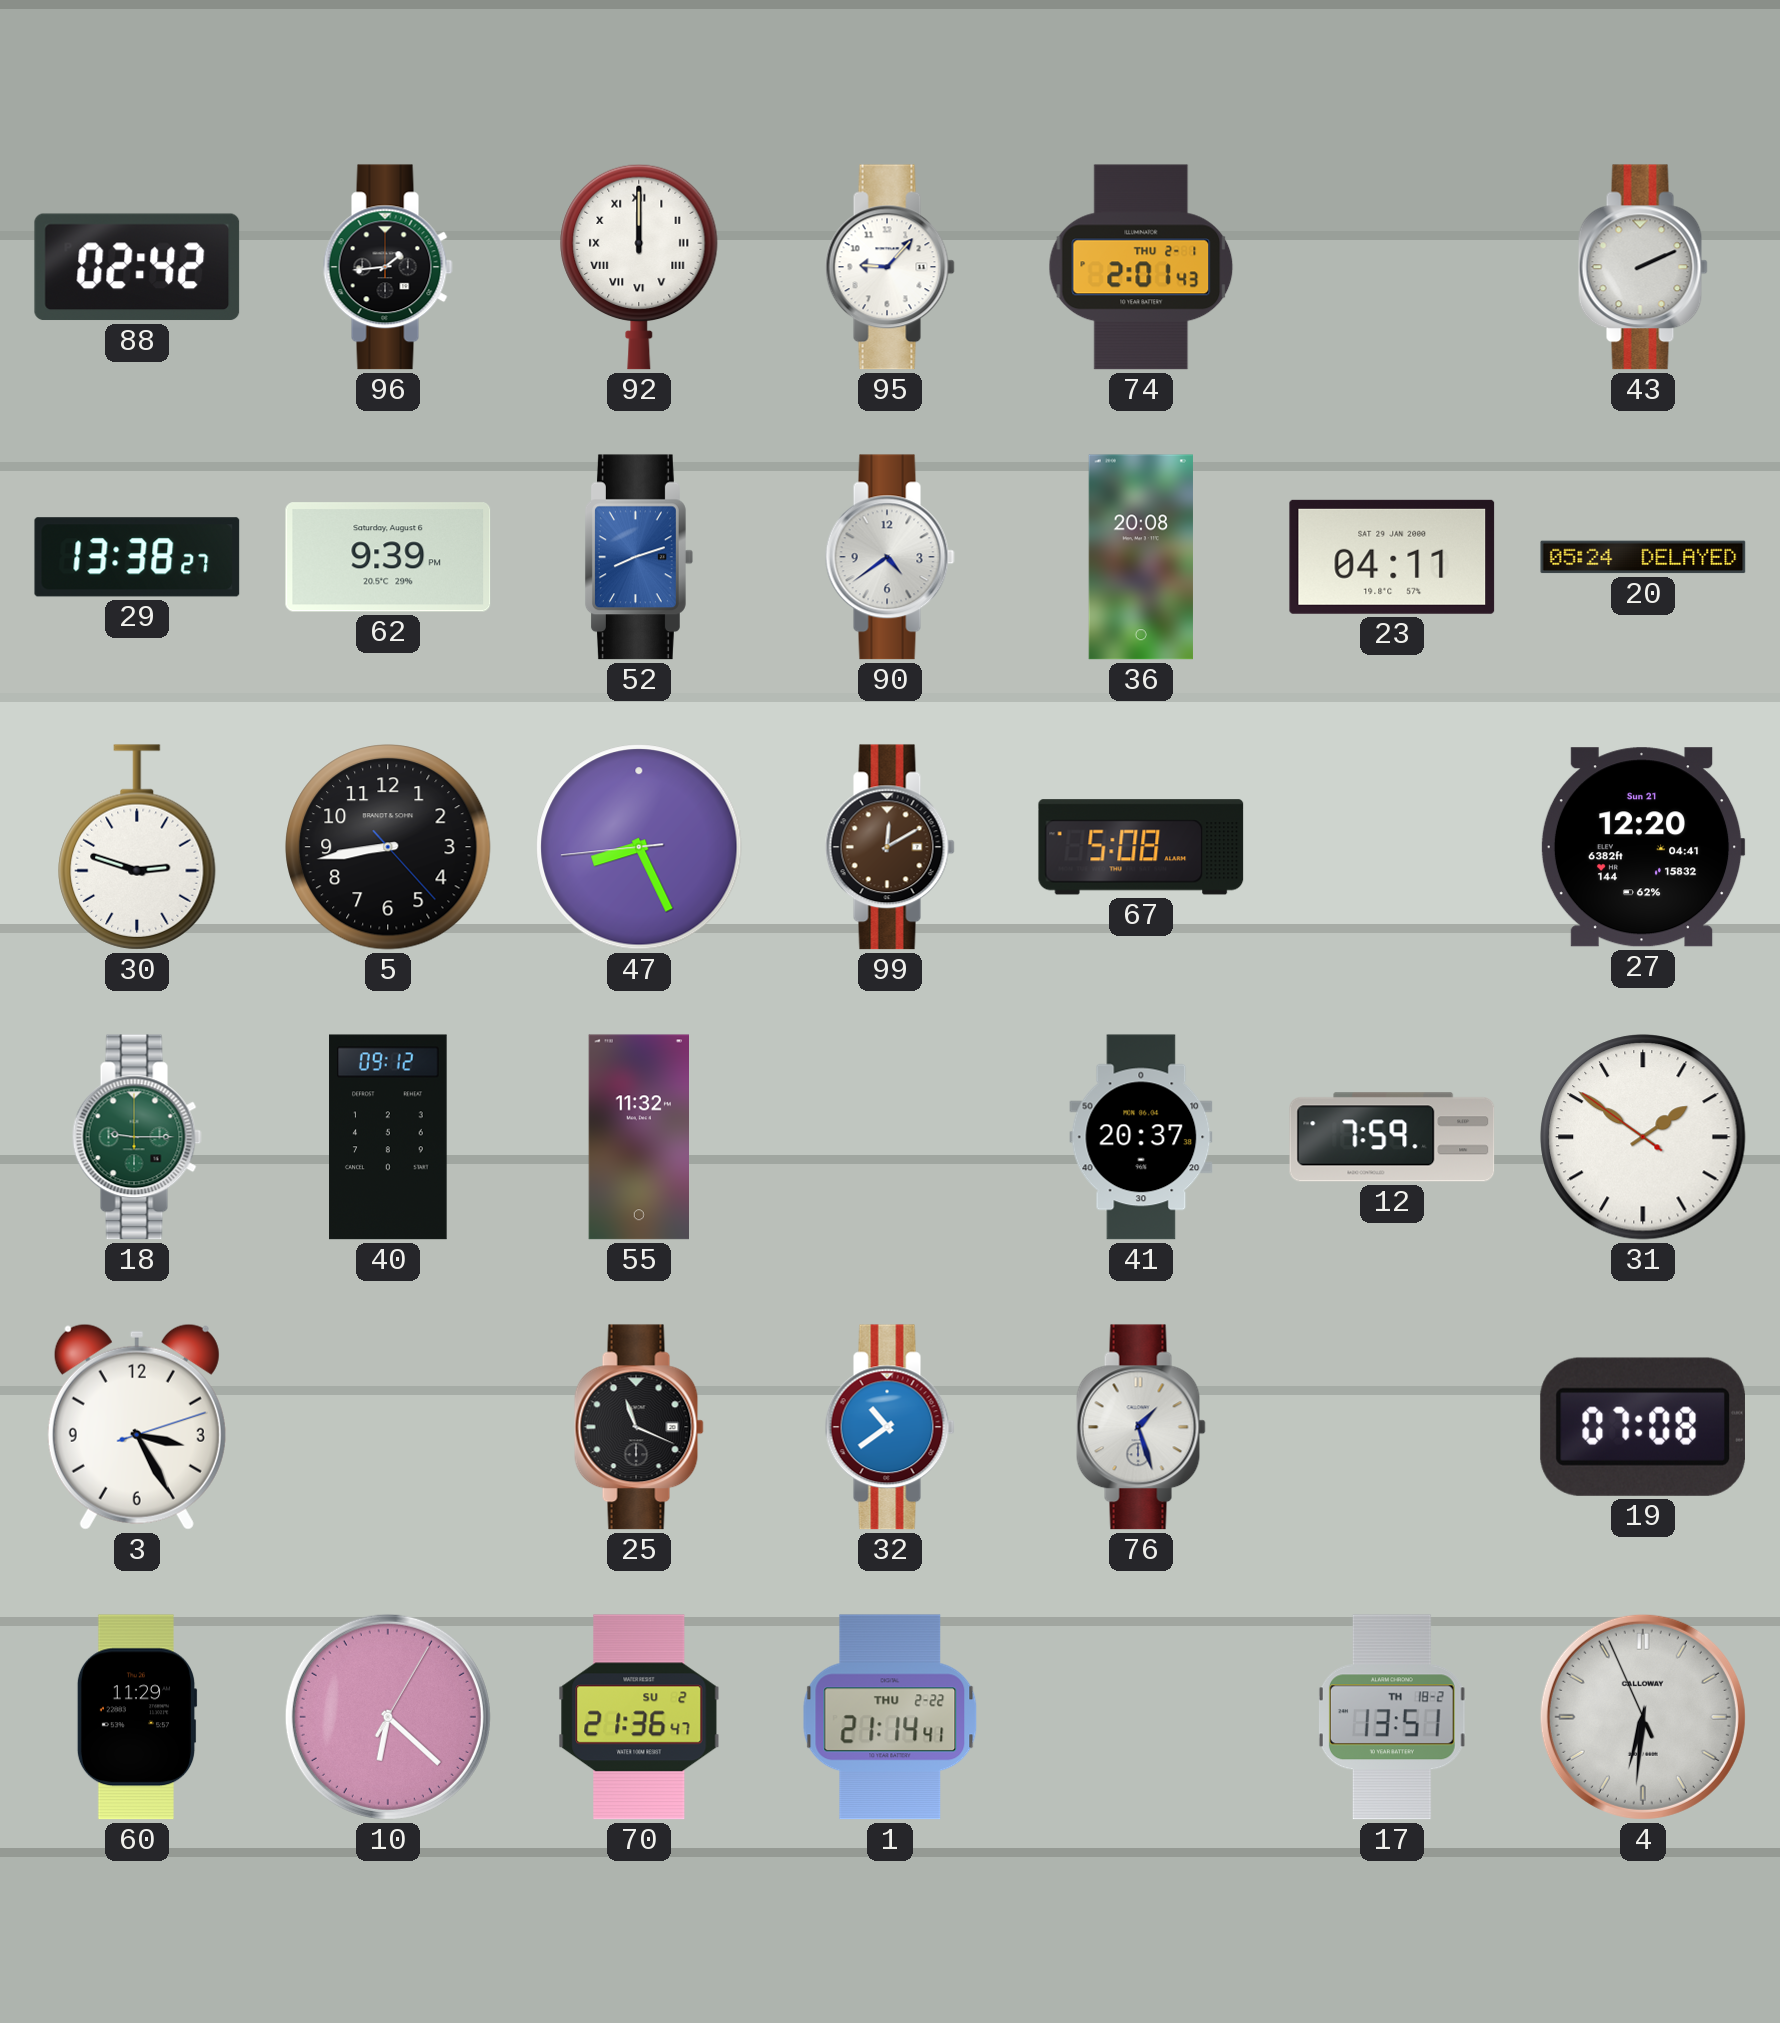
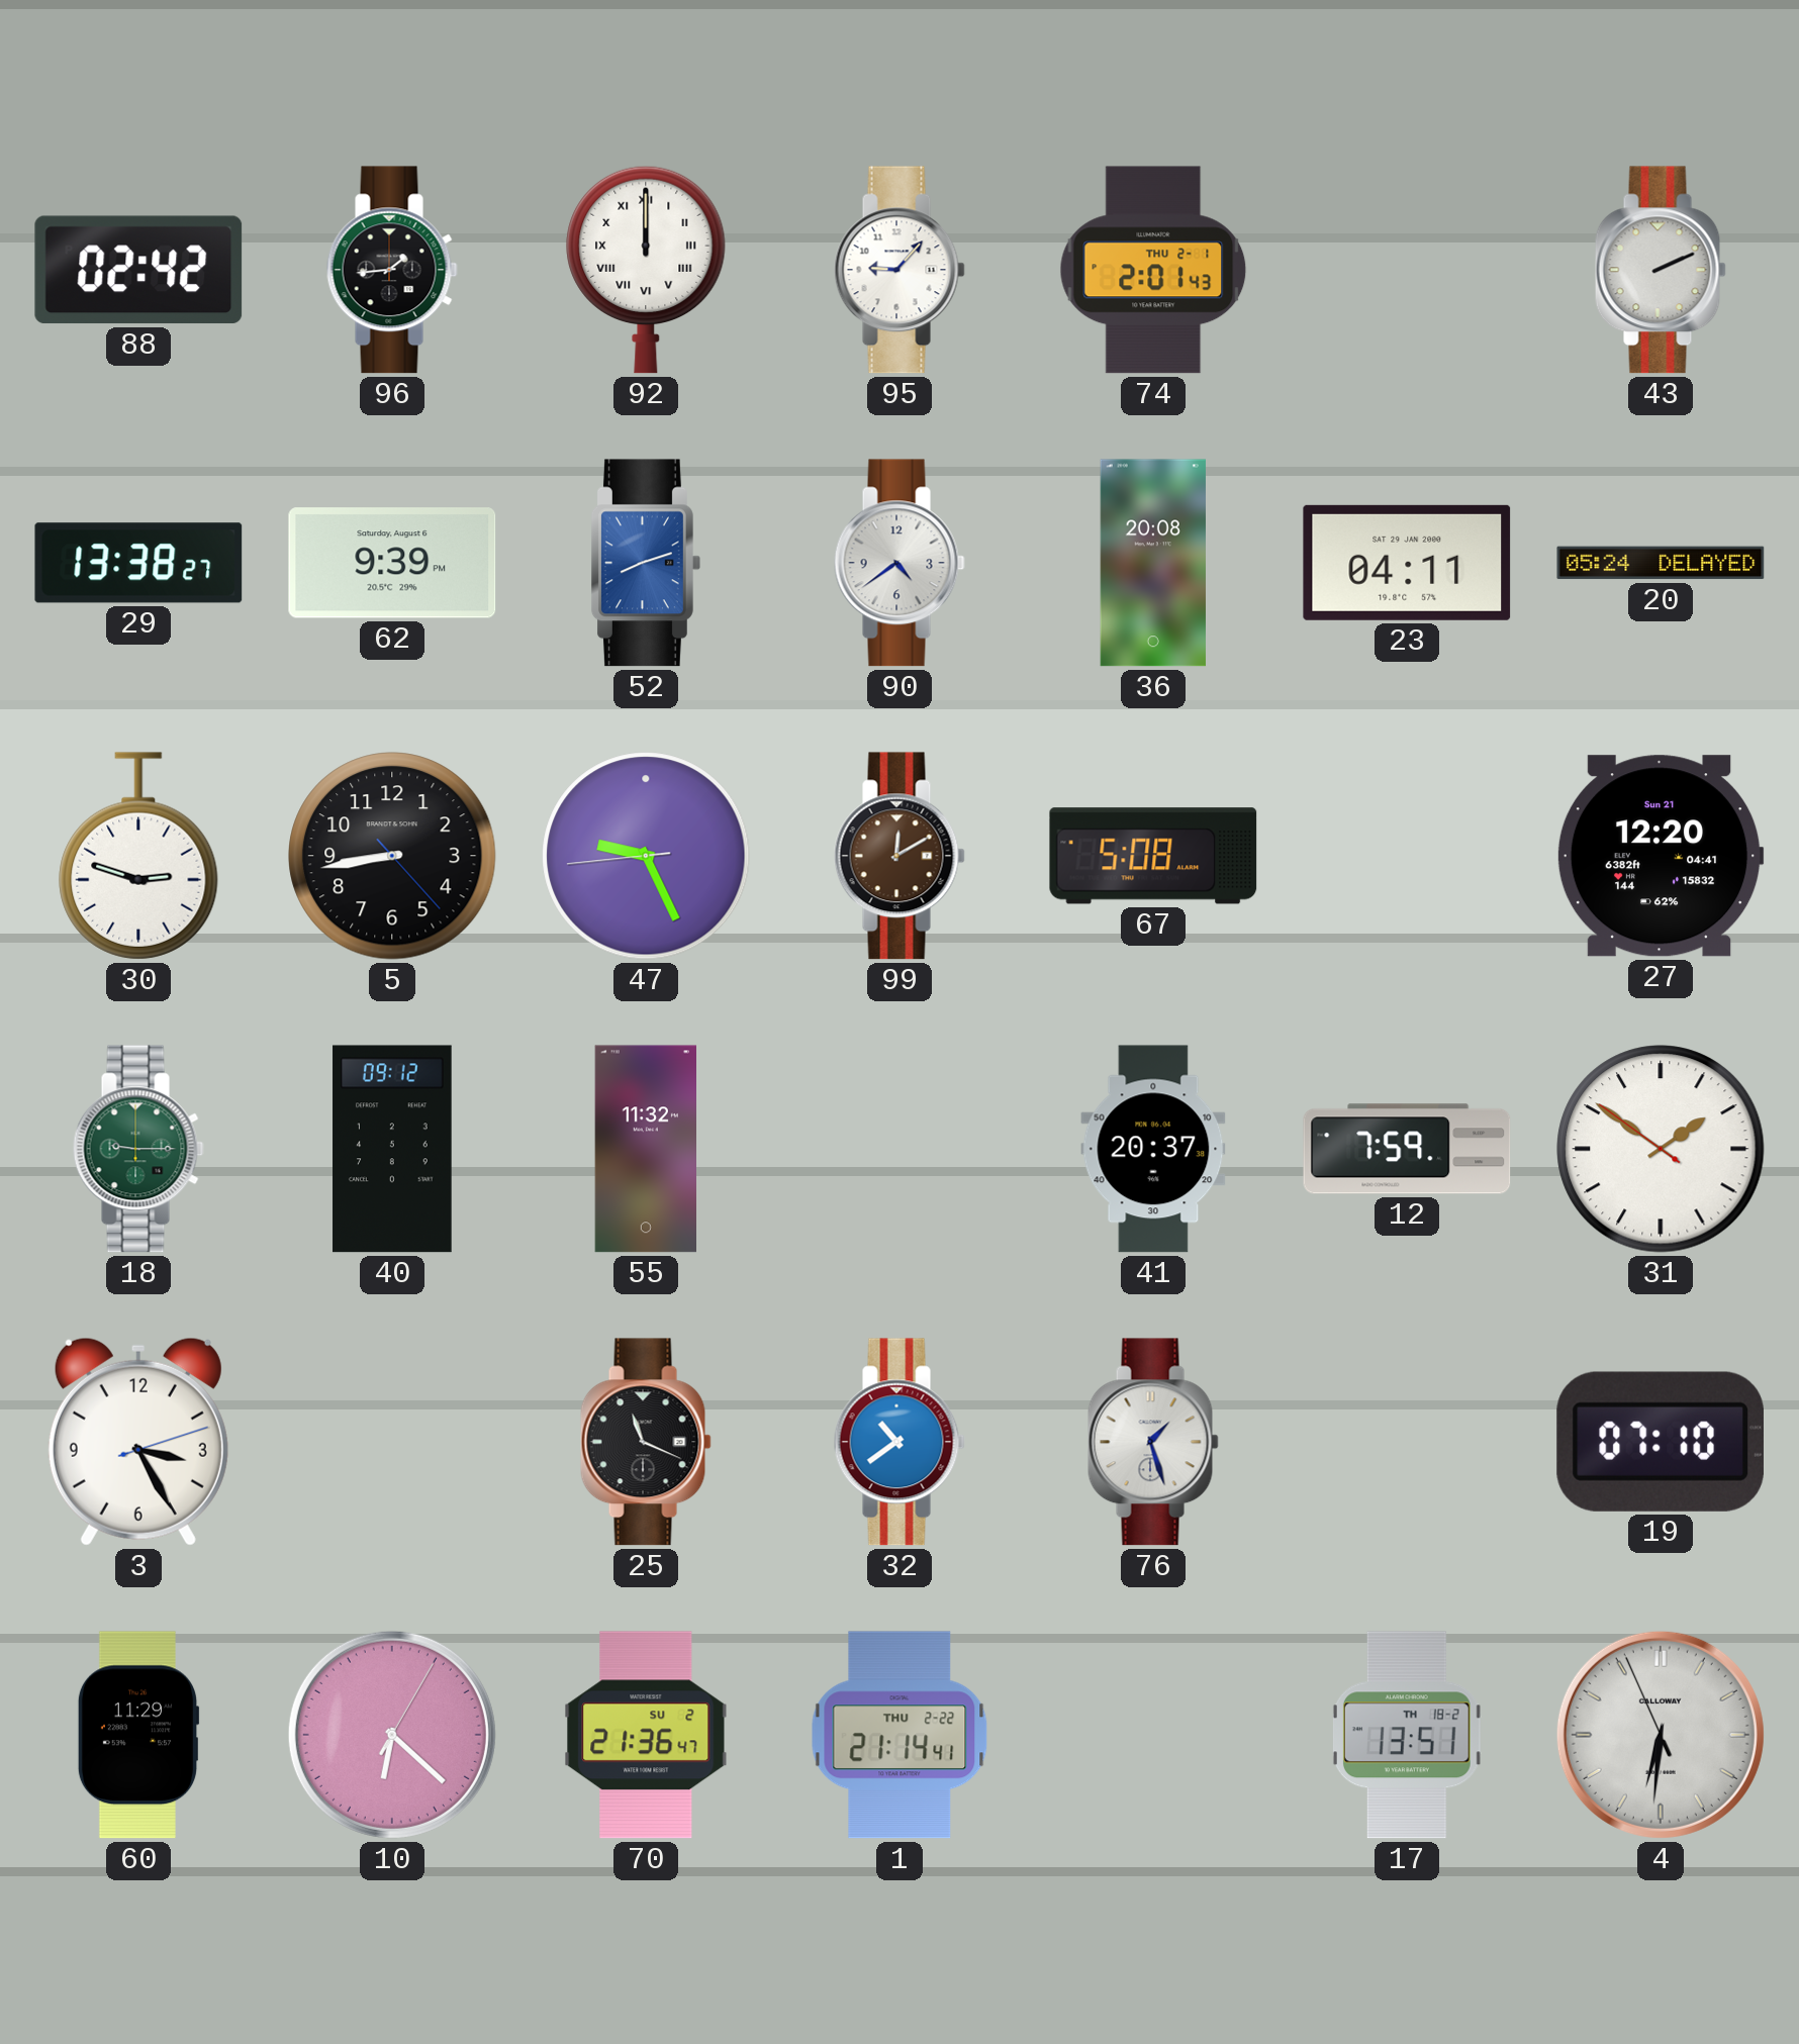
47: 8:25 -> 9:25
19: 07:08 -> 07:10
